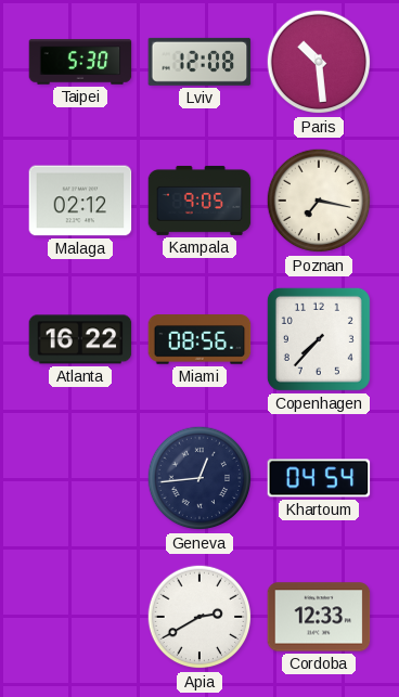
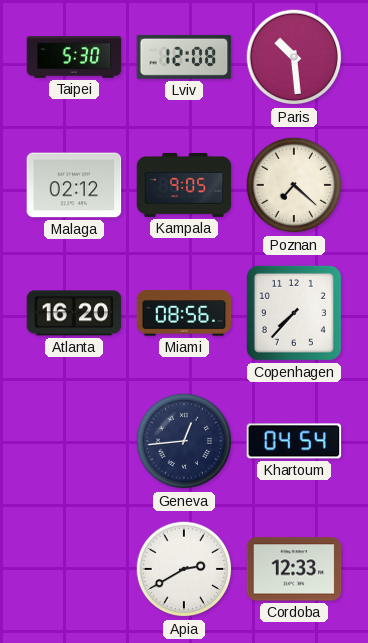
Poznan: 7:17 -> 7:22
Atlanta: 16:22 -> 16:20
